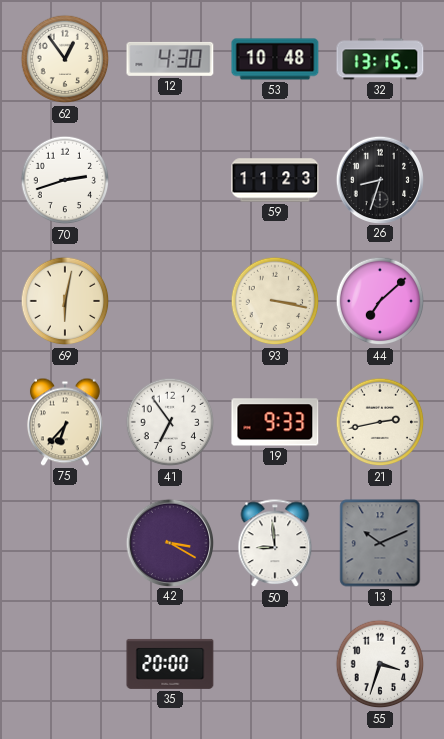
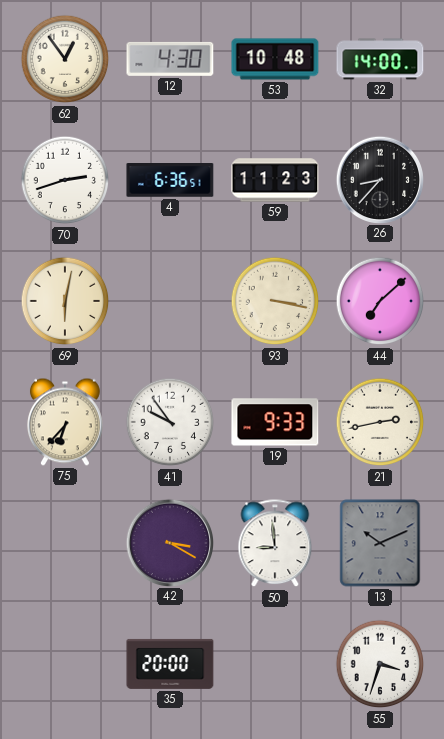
32: 13:15 -> 14:00
4: none -> 6:36
26: 8:33 -> 8:37
41: 6:54 -> 9:54
